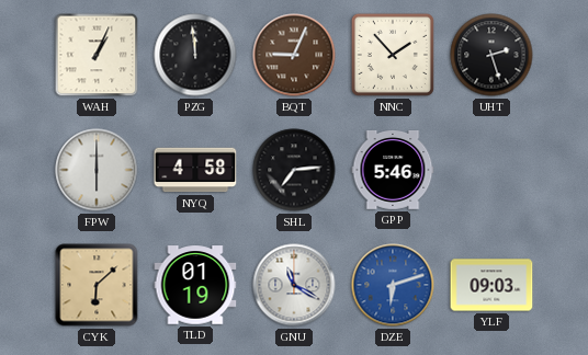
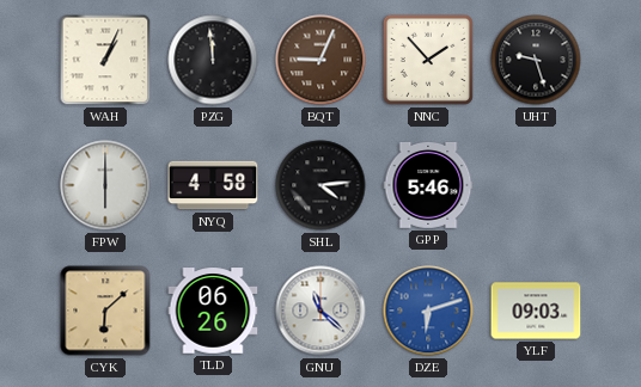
UHT: 2:27 -> 9:27
SHL: 7:14 -> 4:14
TLD: 01:19 -> 06:26
GNU: 11:20 -> 11:22
